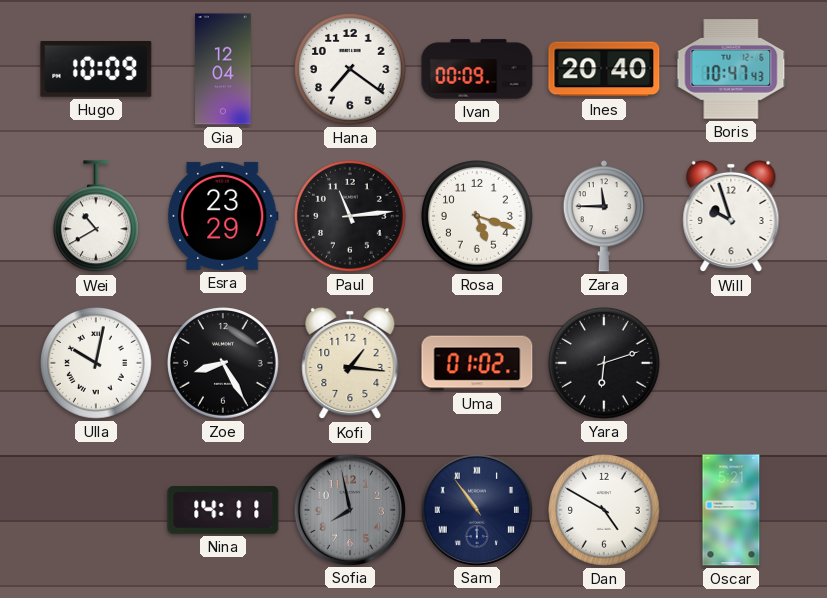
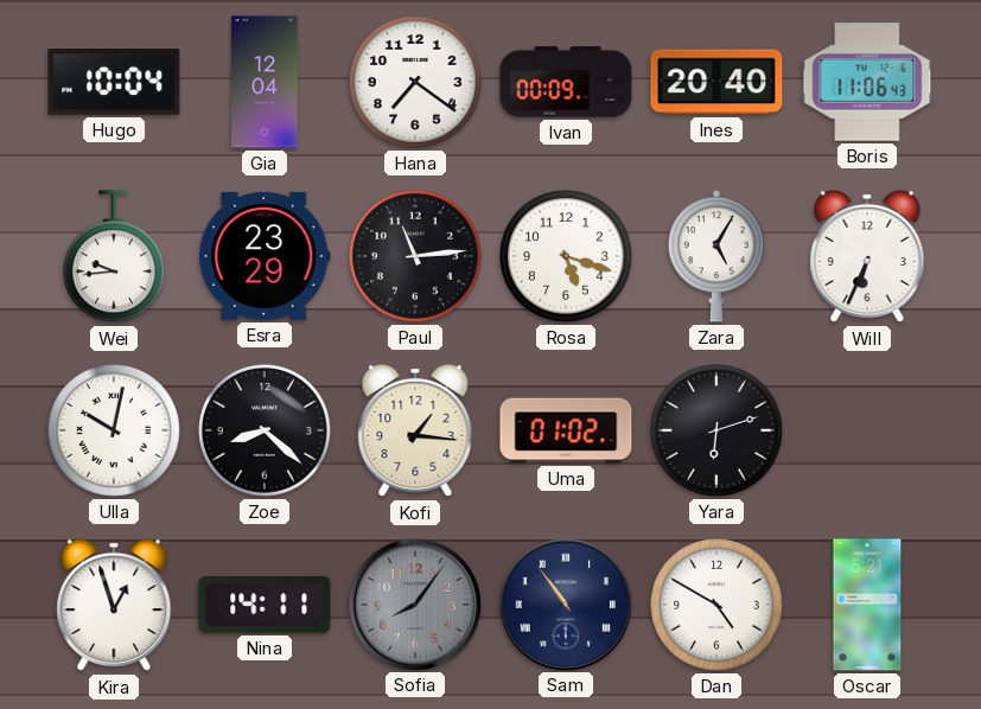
Hugo: 10:09 -> 10:04
Boris: 10:47 -> 11:06
Wei: 10:40 -> 9:44
Zara: 11:45 -> 5:05
Will: 9:57 -> 6:34
Zoe: 8:25 -> 8:22
Kira: none -> 12:57
Sofia: 7:58 -> 8:06
